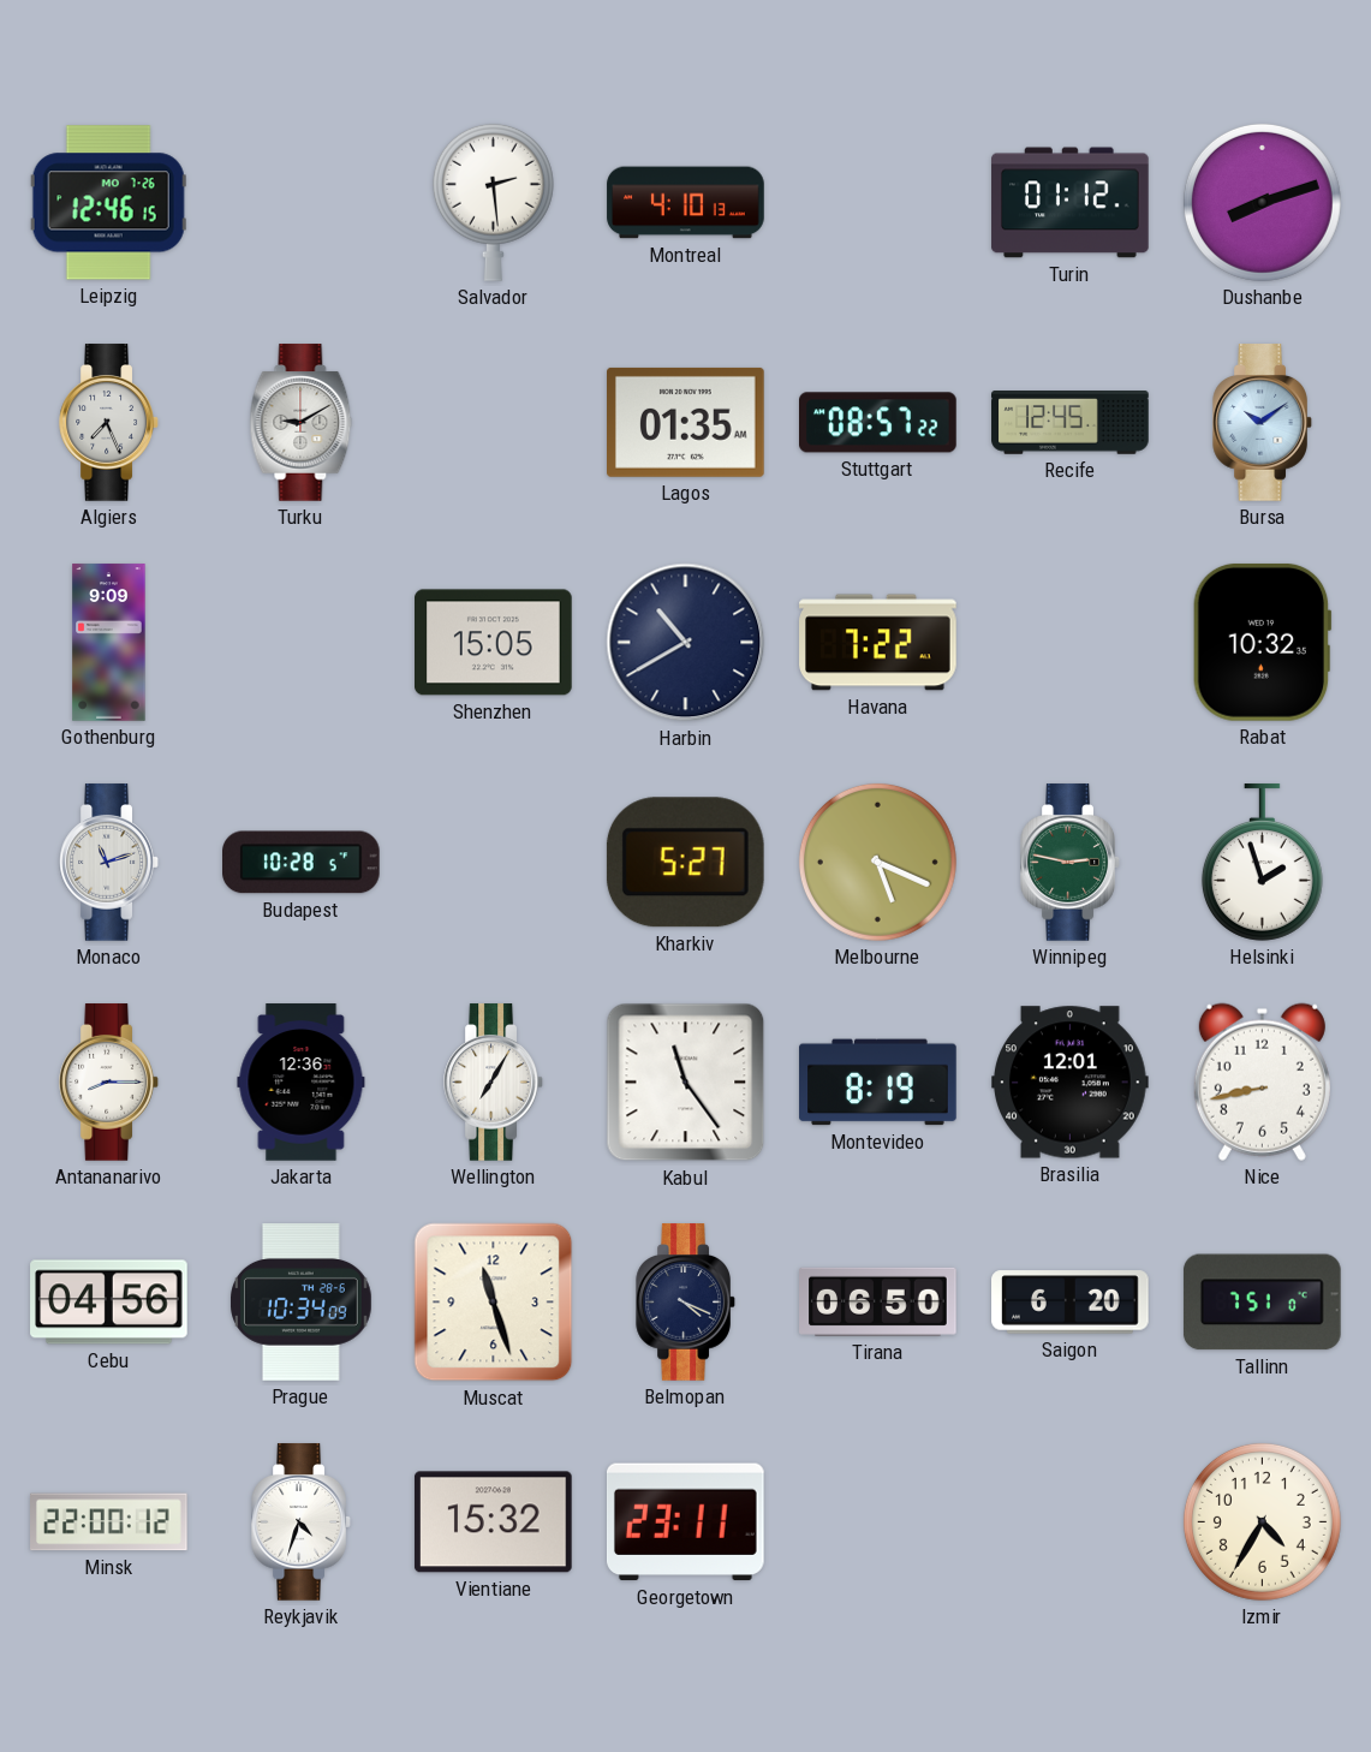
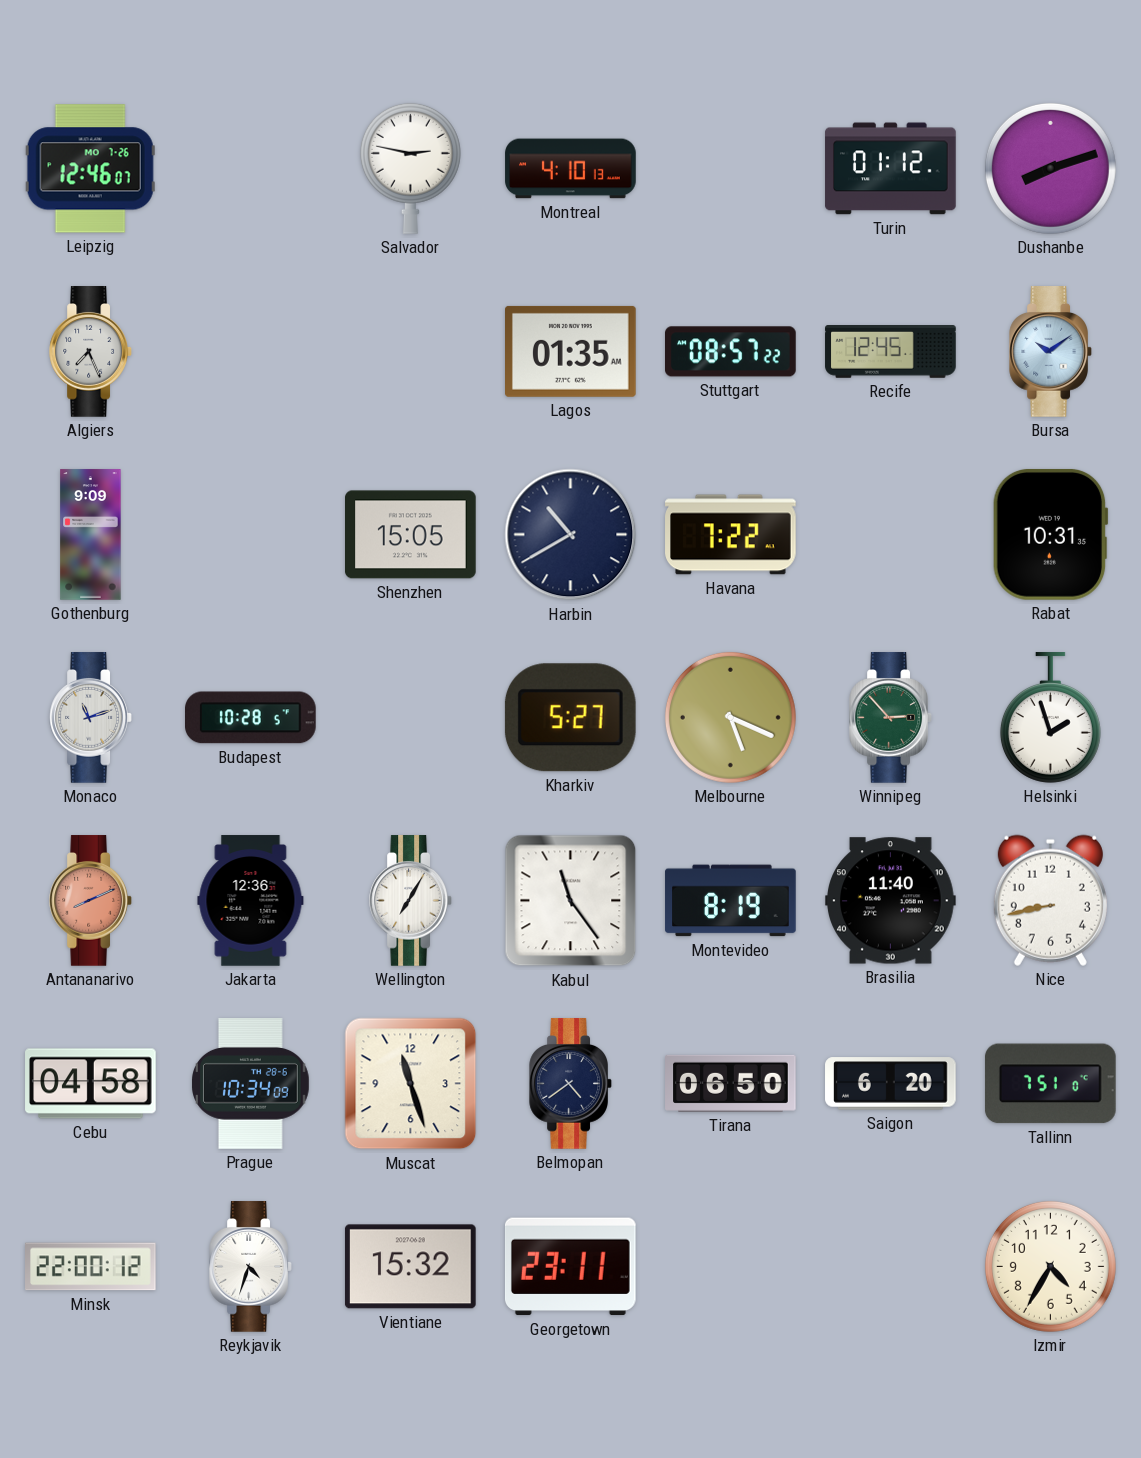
Leipzig: 12:46:15 -> 12:46:07
Salvador: 2:29 -> 2:47
Turku: 9:10 -> none
Rabat: 10:32 -> 10:31
Winnipeg: 2:47 -> 2:53
Antananarivo: 8:15 -> 8:11
Antananarivo dial: white -> salmon
Brasilia: 12:01 -> 11:40
Cebu: 04:56 -> 04:58
Belmopan: 4:19 -> 4:39
